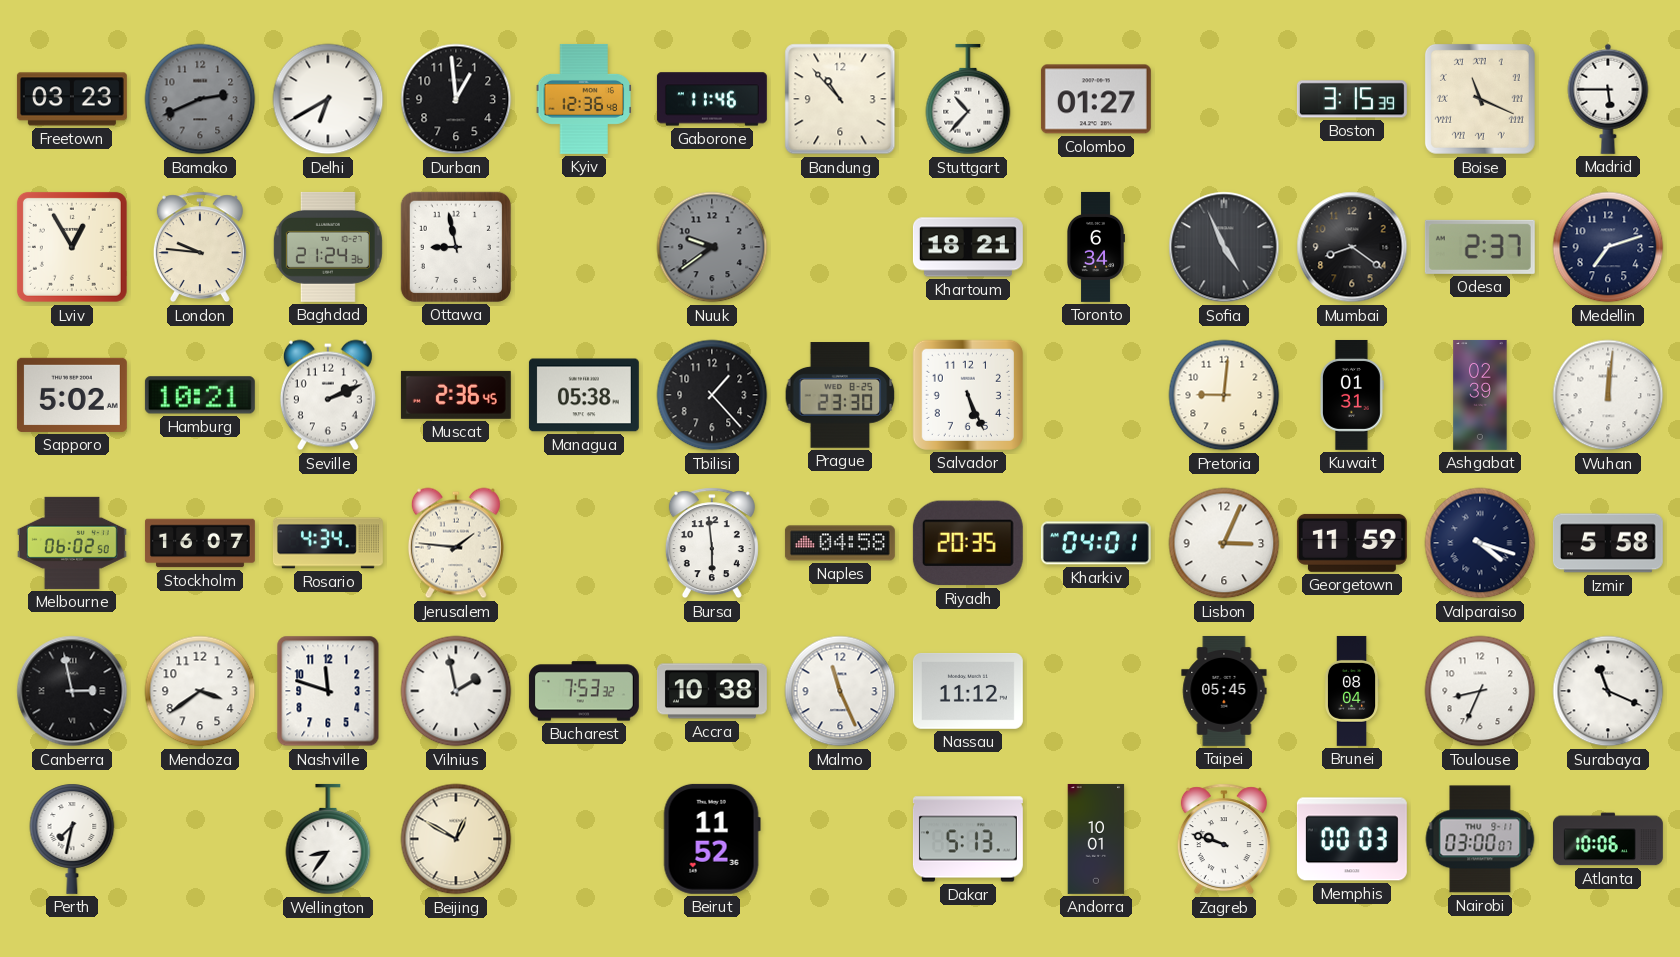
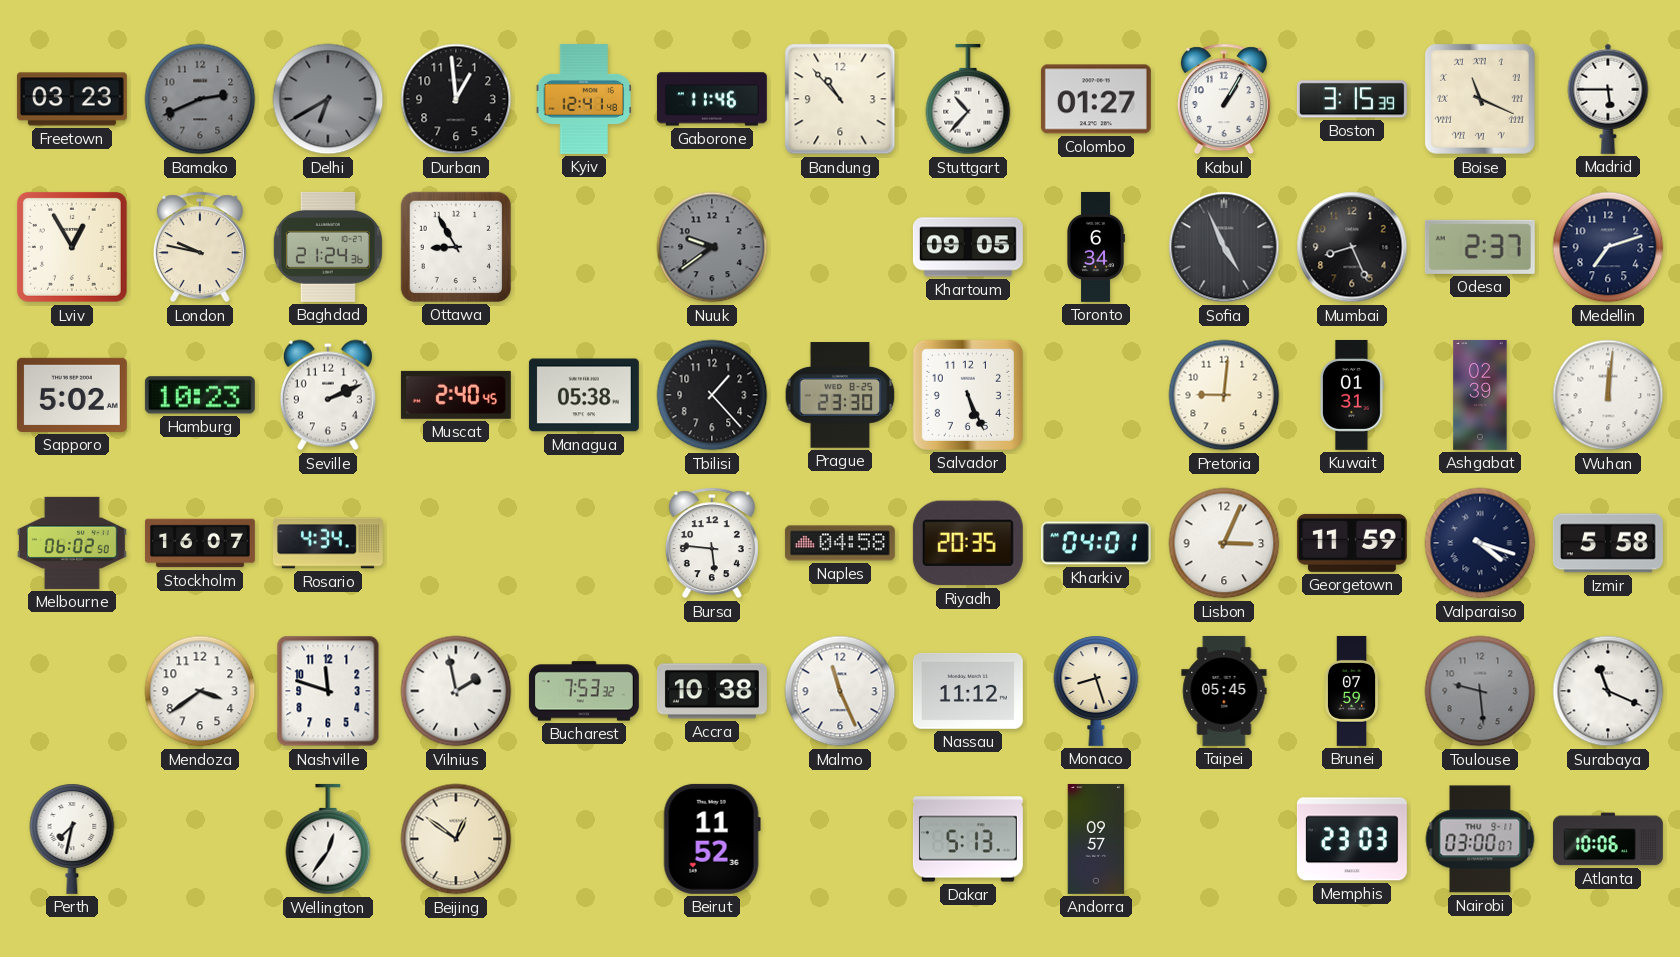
Delhi dial: white -> grey
Kyiv: 12:36 -> 12:41
Kabul: none -> 1:05
London: 9:46 -> 9:47
Ottawa: 8:58 -> 8:55
Khartoum: 18:21 -> 09:05
Mumbai: 8:21 -> 8:26
Hamburg: 10:21 -> 10:23
Muscat: 2:36 -> 2:40
Jerusalem: 1:46 -> none
Bursa: 5:59 -> 5:46
Canberra: 2:58 -> none
Monaco: none -> 8:27
Brunei: 08:04 -> 07:59
Toulouse: 8:34 -> 9:29
Toulouse dial: white -> grey
Wellington: 8:36 -> 12:36
Beijing: 12:50 -> 12:51
Andorra: 10:01 -> 09:57
Zagreb: 9:48 -> none
Memphis: 00:03 -> 23:03
